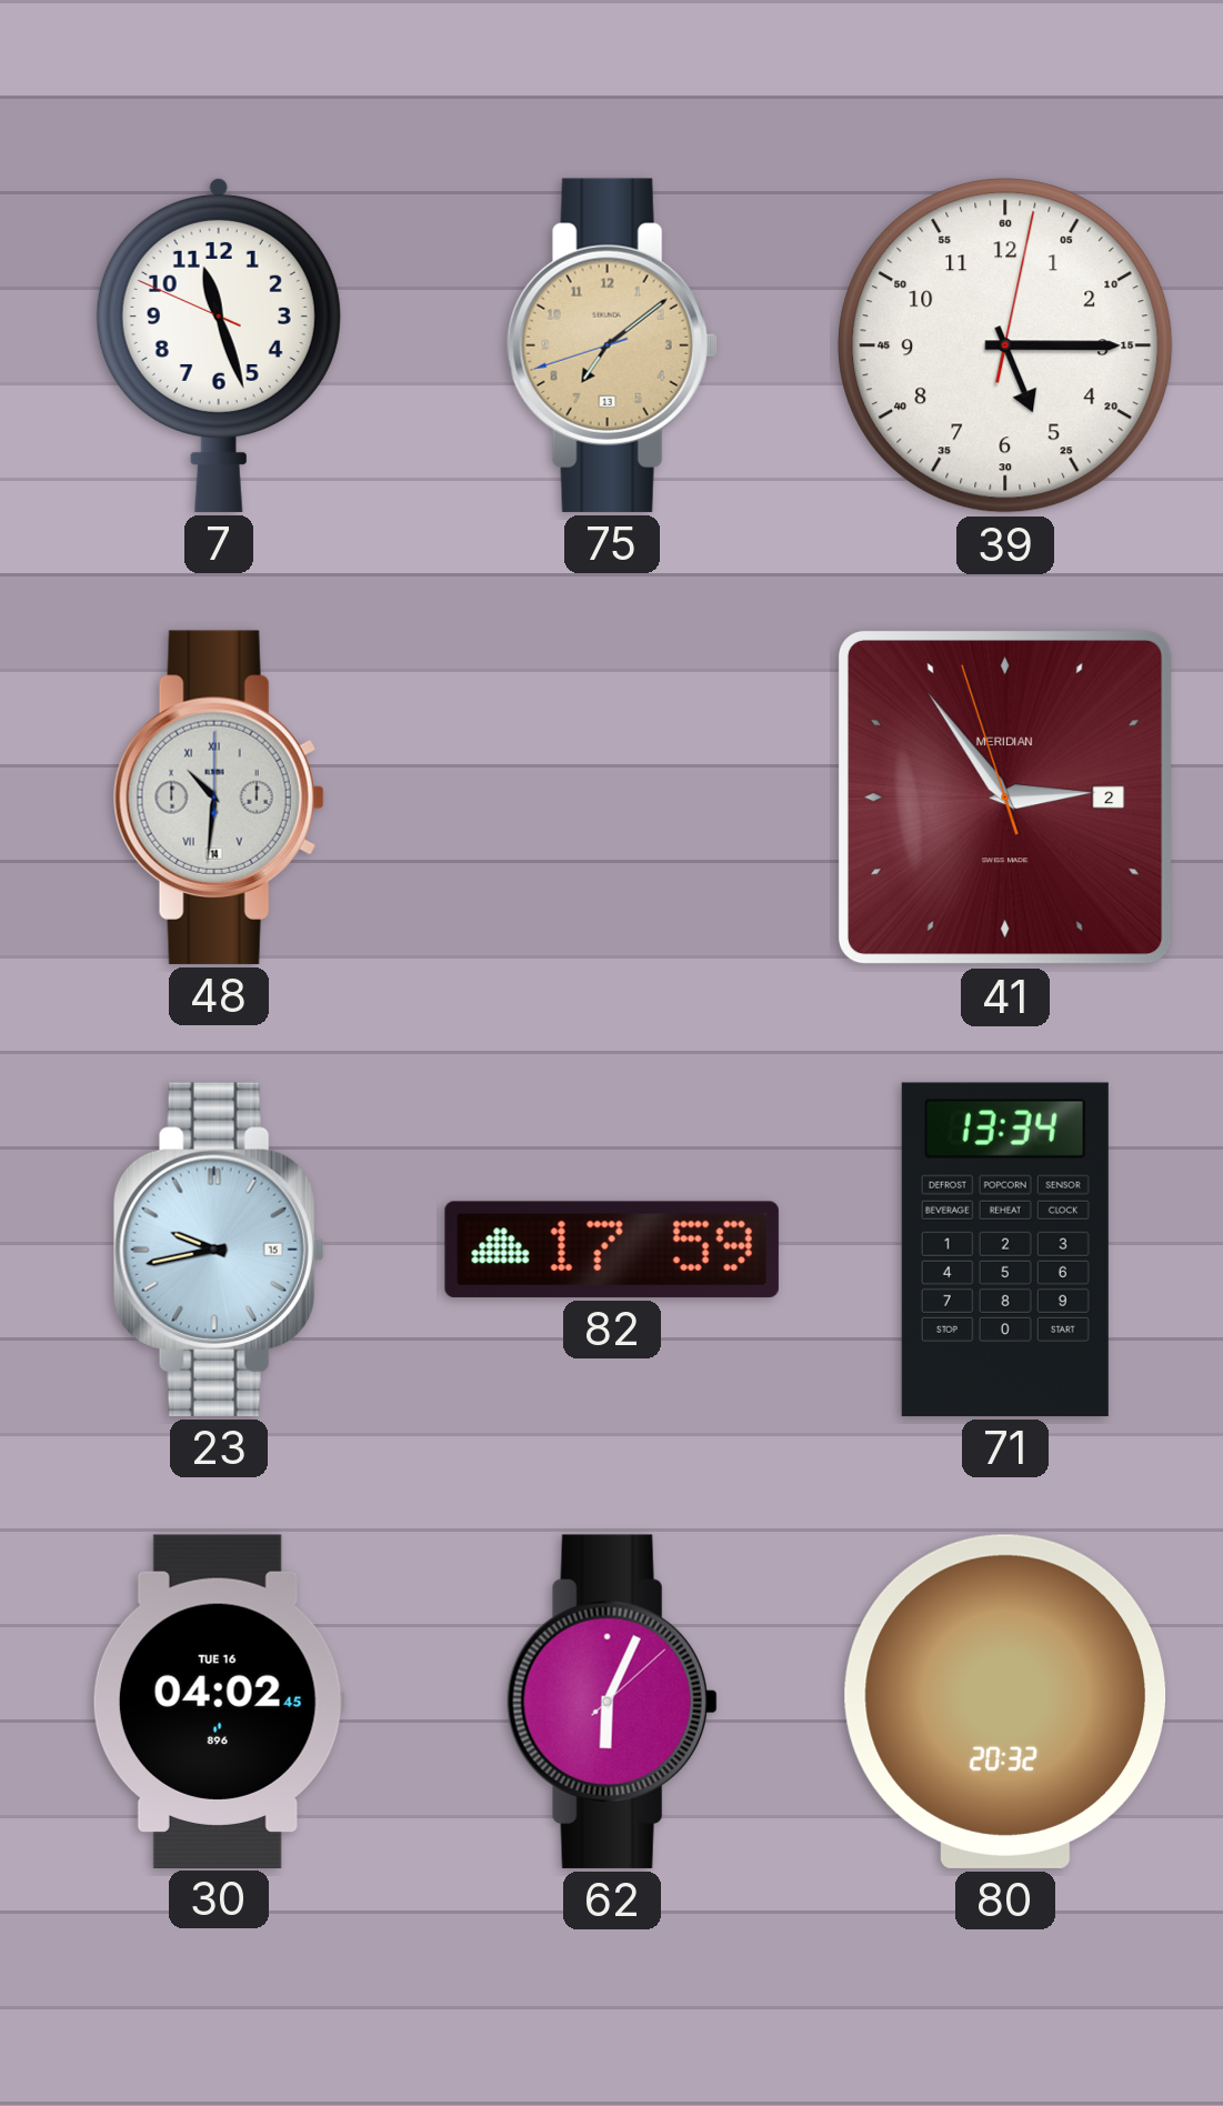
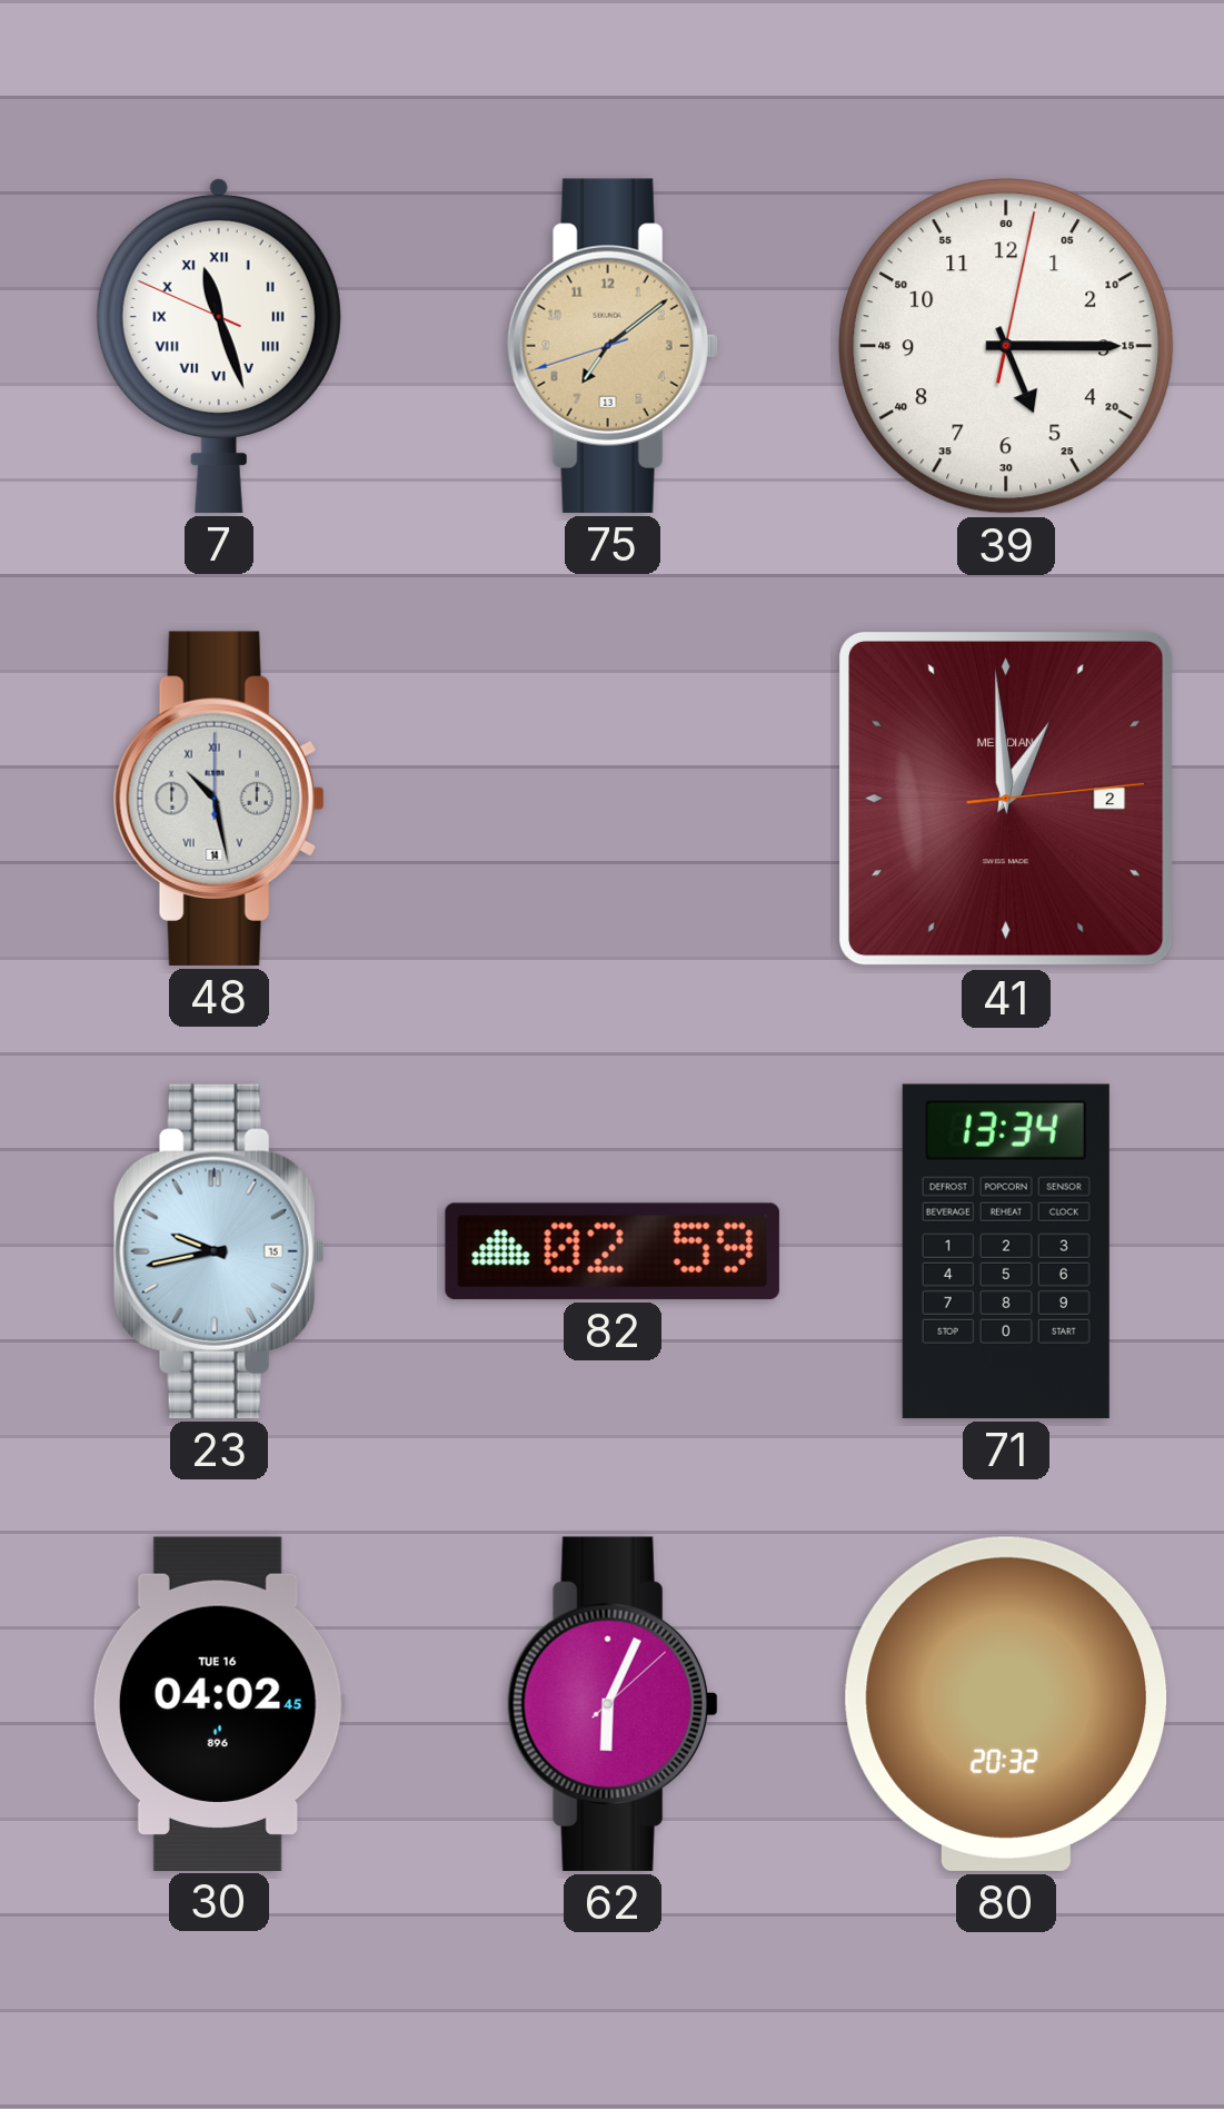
7 numerals: Arabic -> Roman
48: 10:31 -> 10:28
41: 2:53 -> 12:59
82: 17:59 -> 02:59
